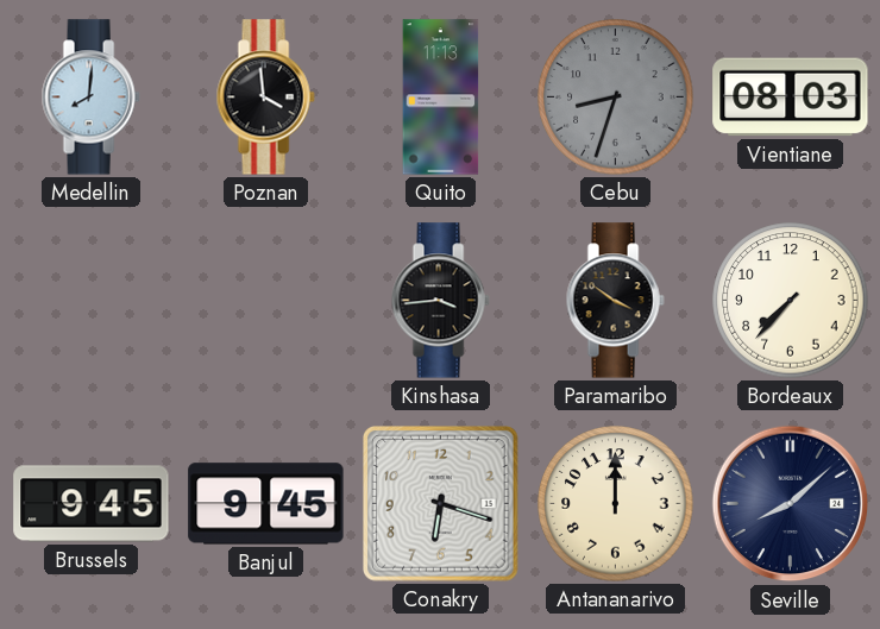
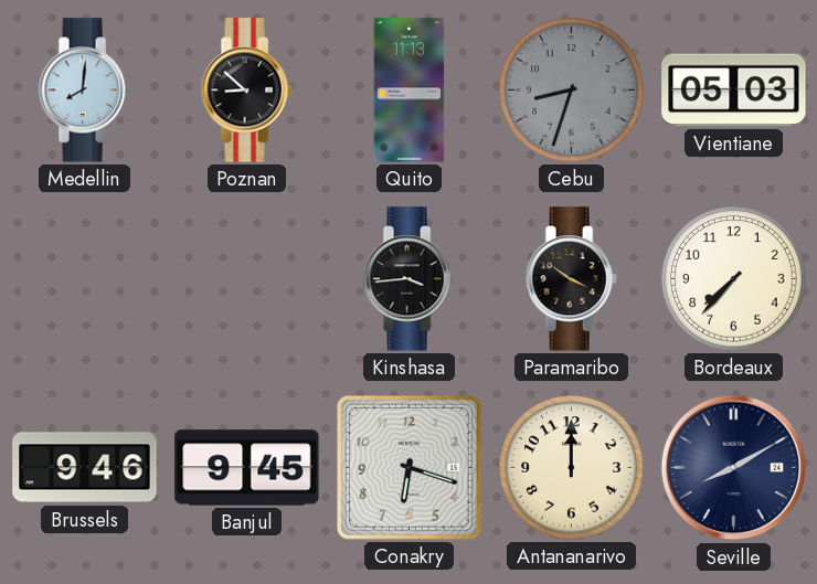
Poznan: 3:59 -> 8:52
Vientiane: 08:03 -> 05:03
Brussels: 9:45 -> 9:46
Seville: 8:08 -> 8:10
